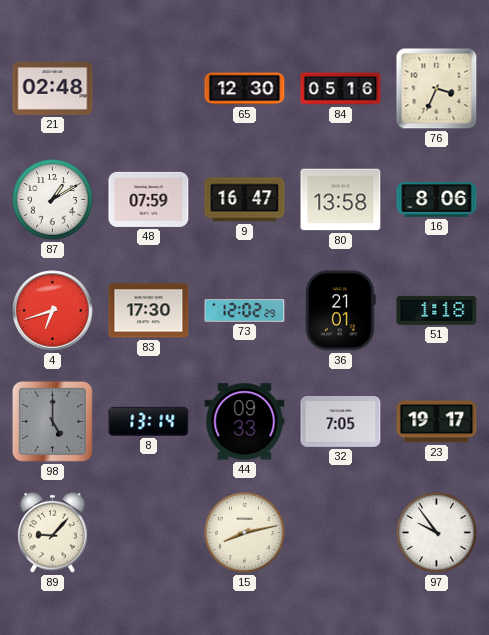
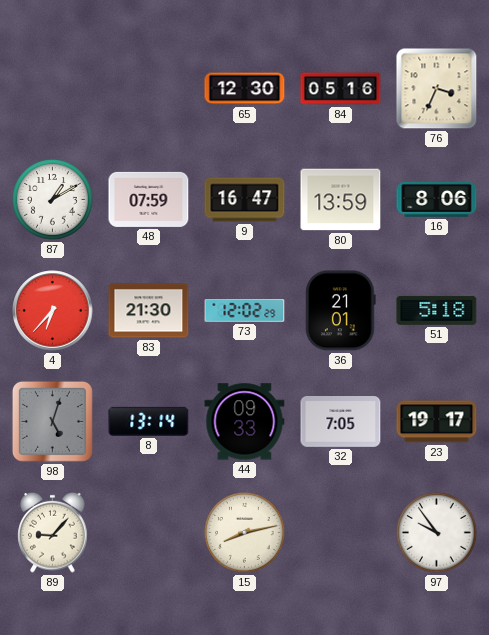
21: 02:48 -> none
80: 13:58 -> 13:59
4: 6:42 -> 6:37
83: 17:30 -> 21:30
51: 1:18 -> 5:18
98: 5:00 -> 5:03
